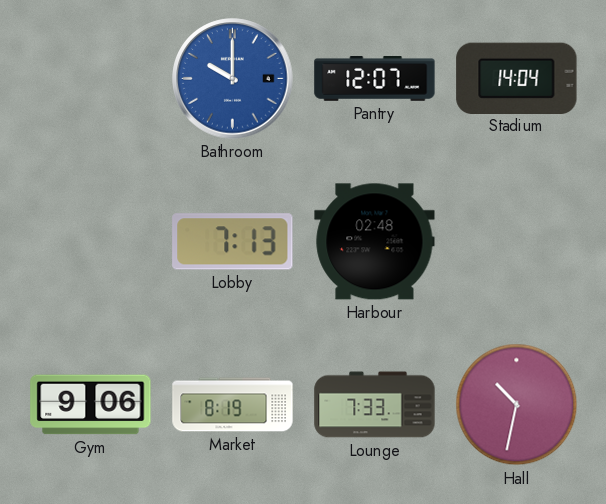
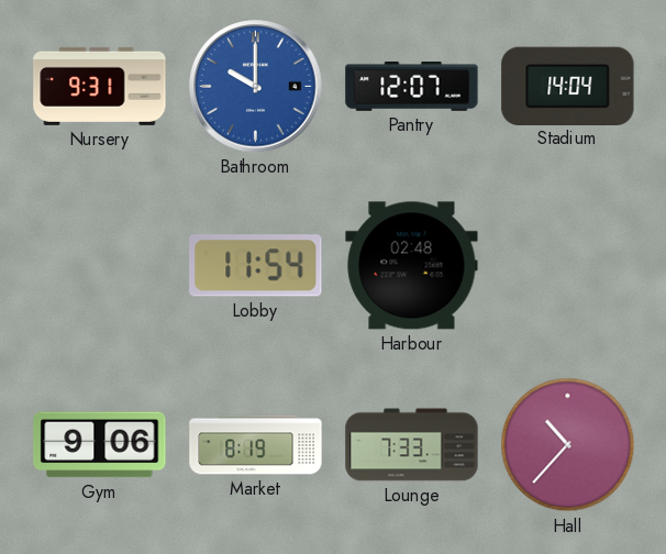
Nursery: none -> 9:31
Lobby: 7:13 -> 11:54
Hall: 10:32 -> 10:37
